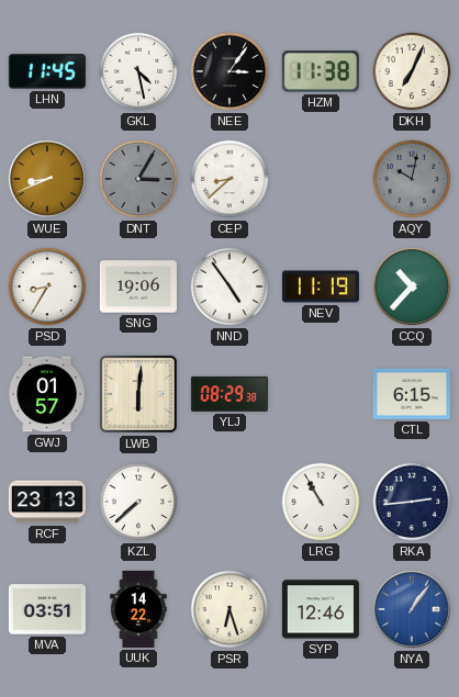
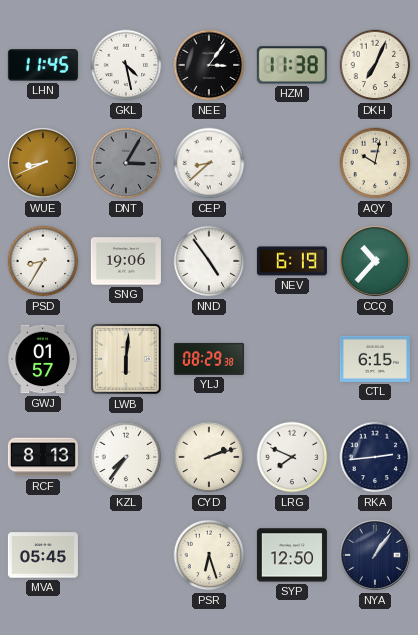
AQY dial: grey -> cream
NEV: 11:19 -> 6:19
RCF: 23:13 -> 8:13
KZL: 7:38 -> 7:36
CYD: none -> 2:12
LRG: 10:55 -> 7:49
MVA: 03:51 -> 05:45
UUK: 14:22 -> none
SYP: 12:46 -> 12:50
NYA dial: blue -> navy
